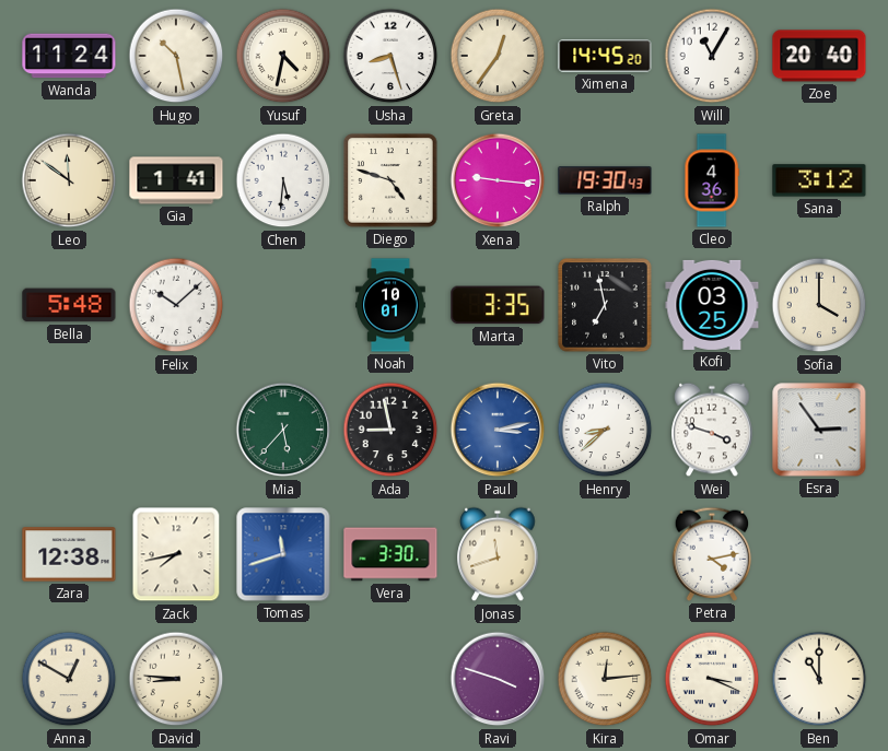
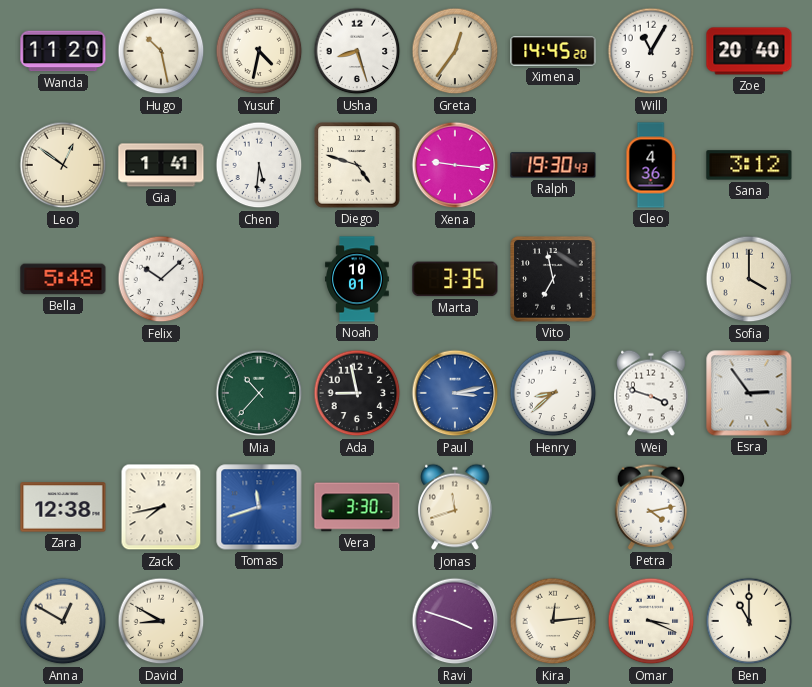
Wanda: 11:24 -> 11:20
Leo: 11:51 -> 12:51
Kofi: 03:25 -> none
Mia: 5:37 -> 10:37
David: 8:46 -> 8:50
